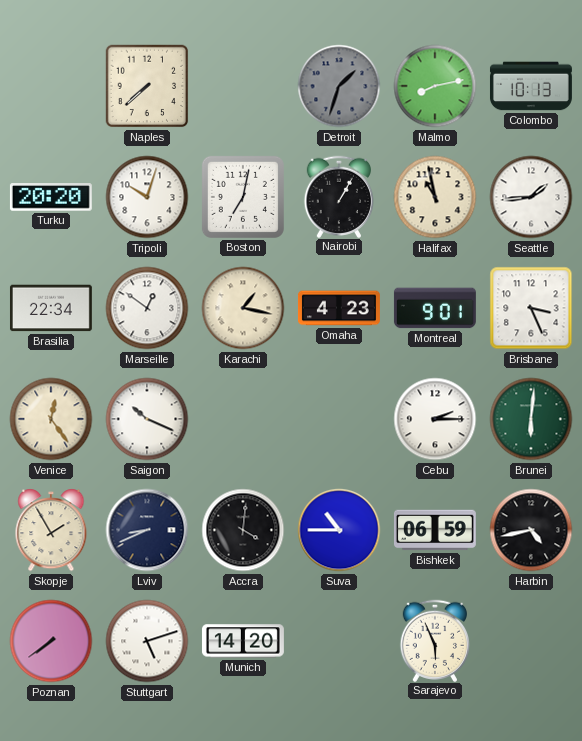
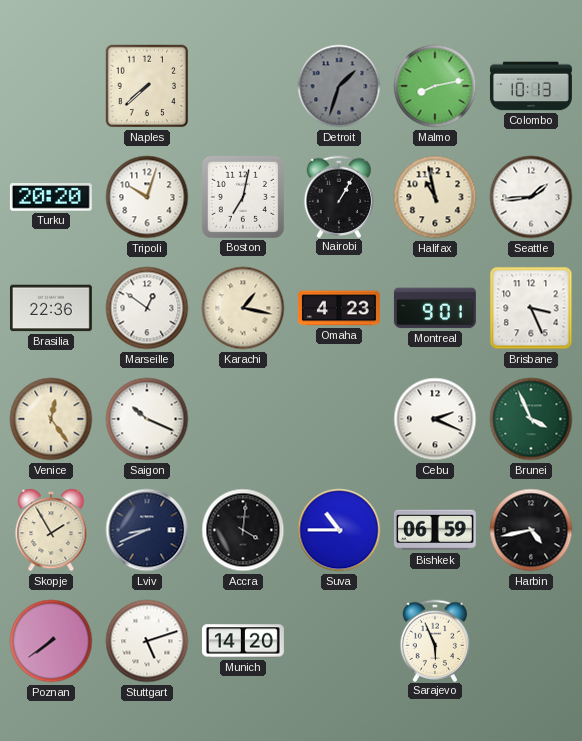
Brasilia: 22:34 -> 22:36
Cebu: 2:15 -> 2:19
Brunei: 6:01 -> 3:56
